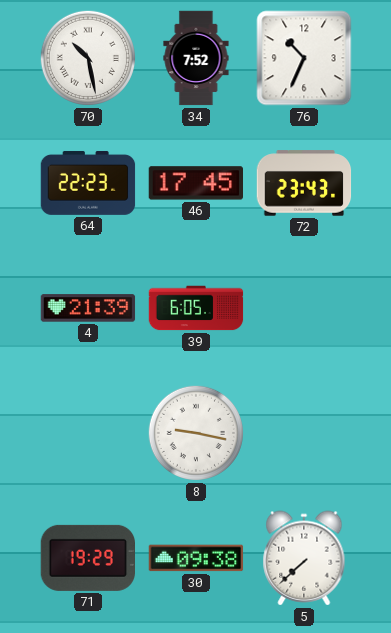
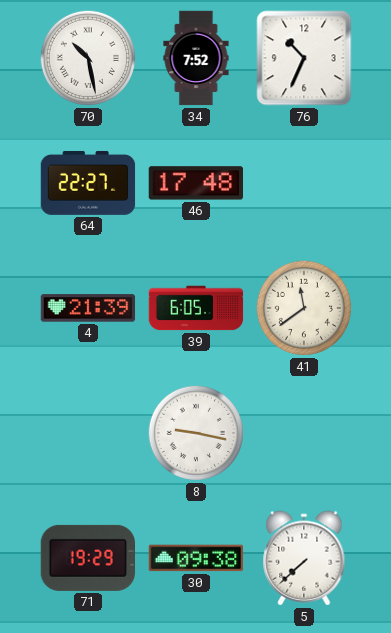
64: 22:23 -> 22:27
46: 17:45 -> 17:48
72: 23:43 -> none
41: none -> 11:39
